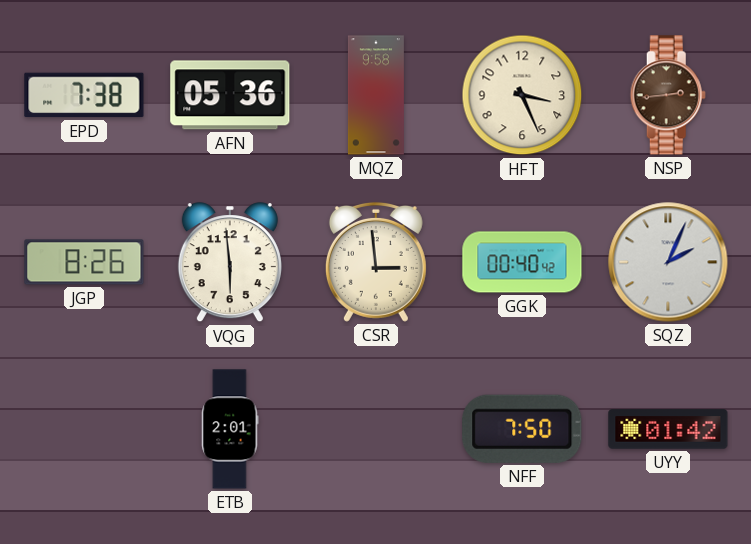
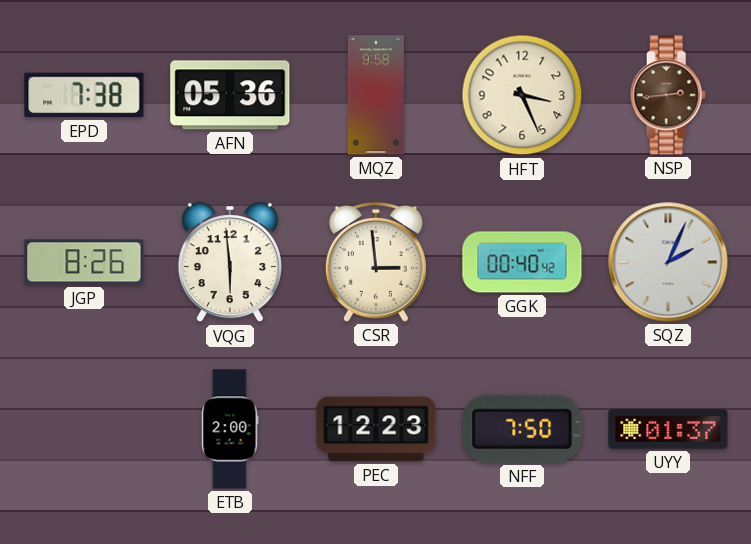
ETB: 2:01 -> 2:00
PEC: none -> 12:23
UYY: 01:42 -> 01:37
